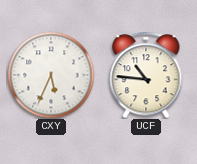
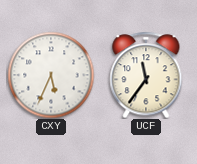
UCF: 10:46 -> 11:36
